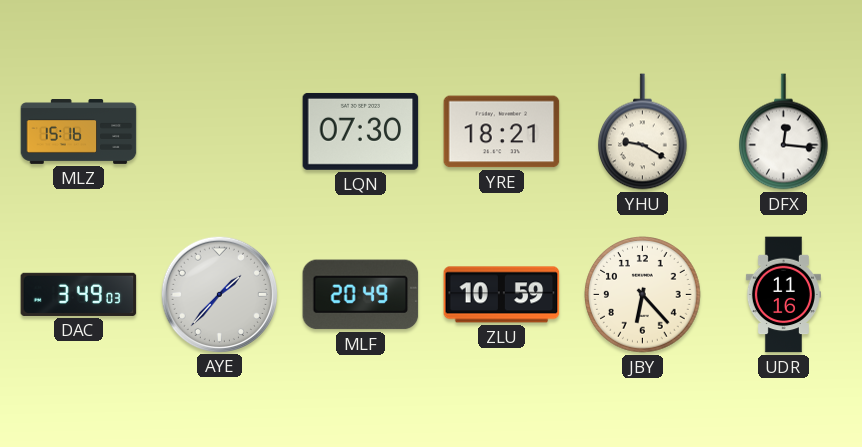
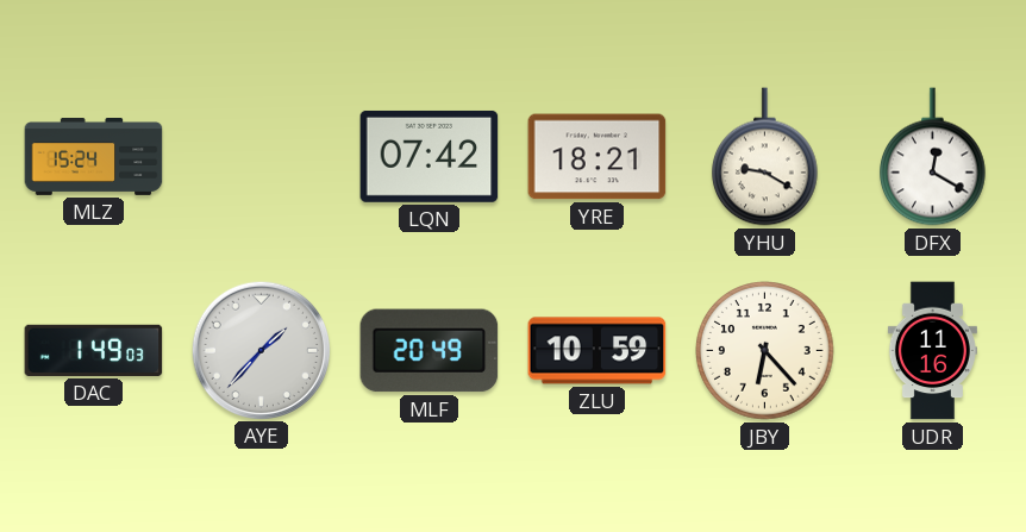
MLZ: 15:16 -> 15:24
LQN: 07:30 -> 07:42
DFX: 12:16 -> 12:20
DAC: 3:49 -> 1:49
